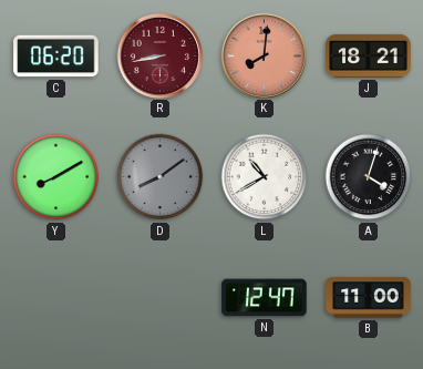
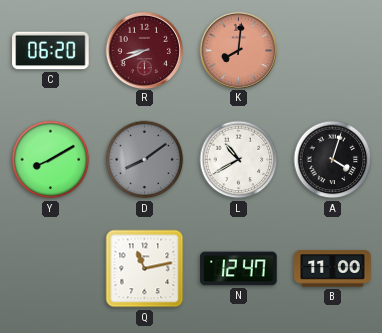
R: 8:43 -> 8:41
J: 18:21 -> none
Q: none -> 11:13
